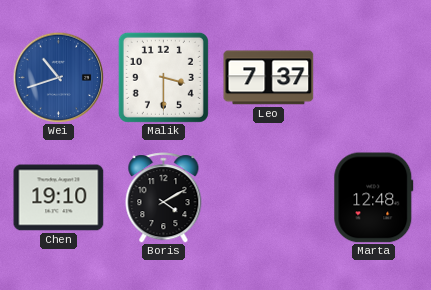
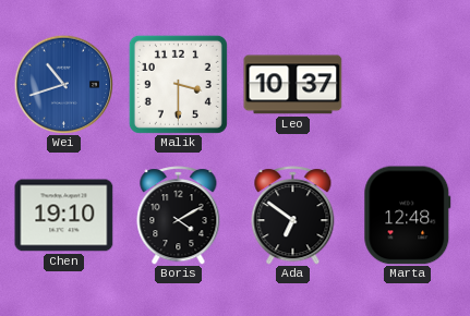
Leo: 7:37 -> 10:37
Ada: none -> 6:51
